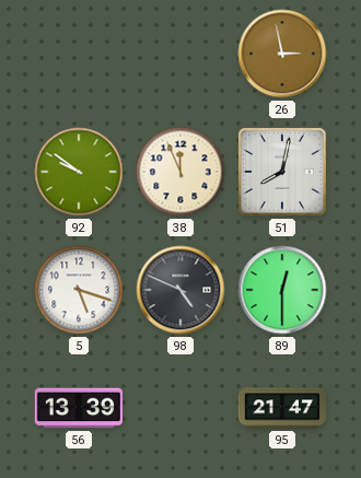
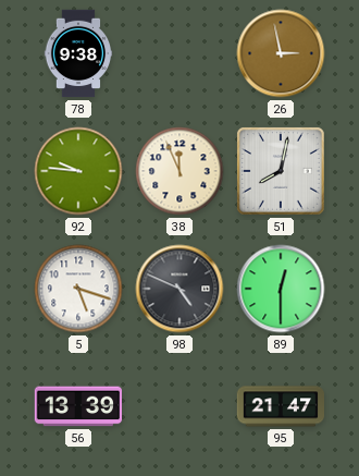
78: none -> 9:38
92: 9:51 -> 9:46
